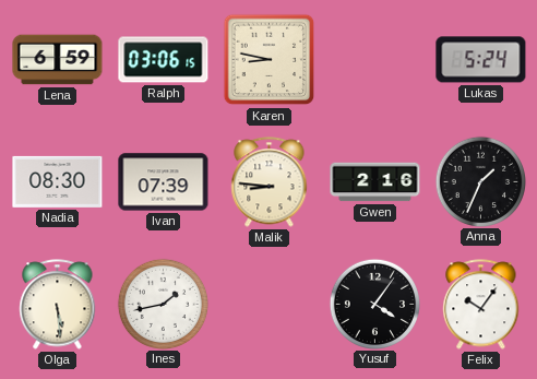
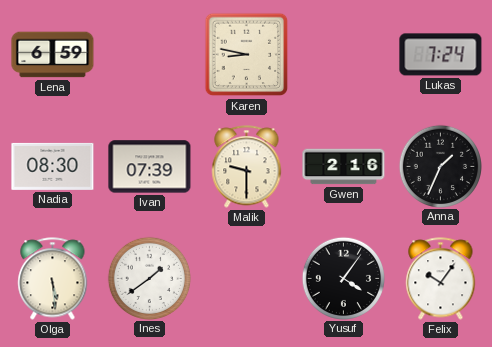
Ralph: 03:06 -> none
Lukas: 5:24 -> 7:24
Malik: 8:46 -> 9:30
Ines: 1:43 -> 1:39
